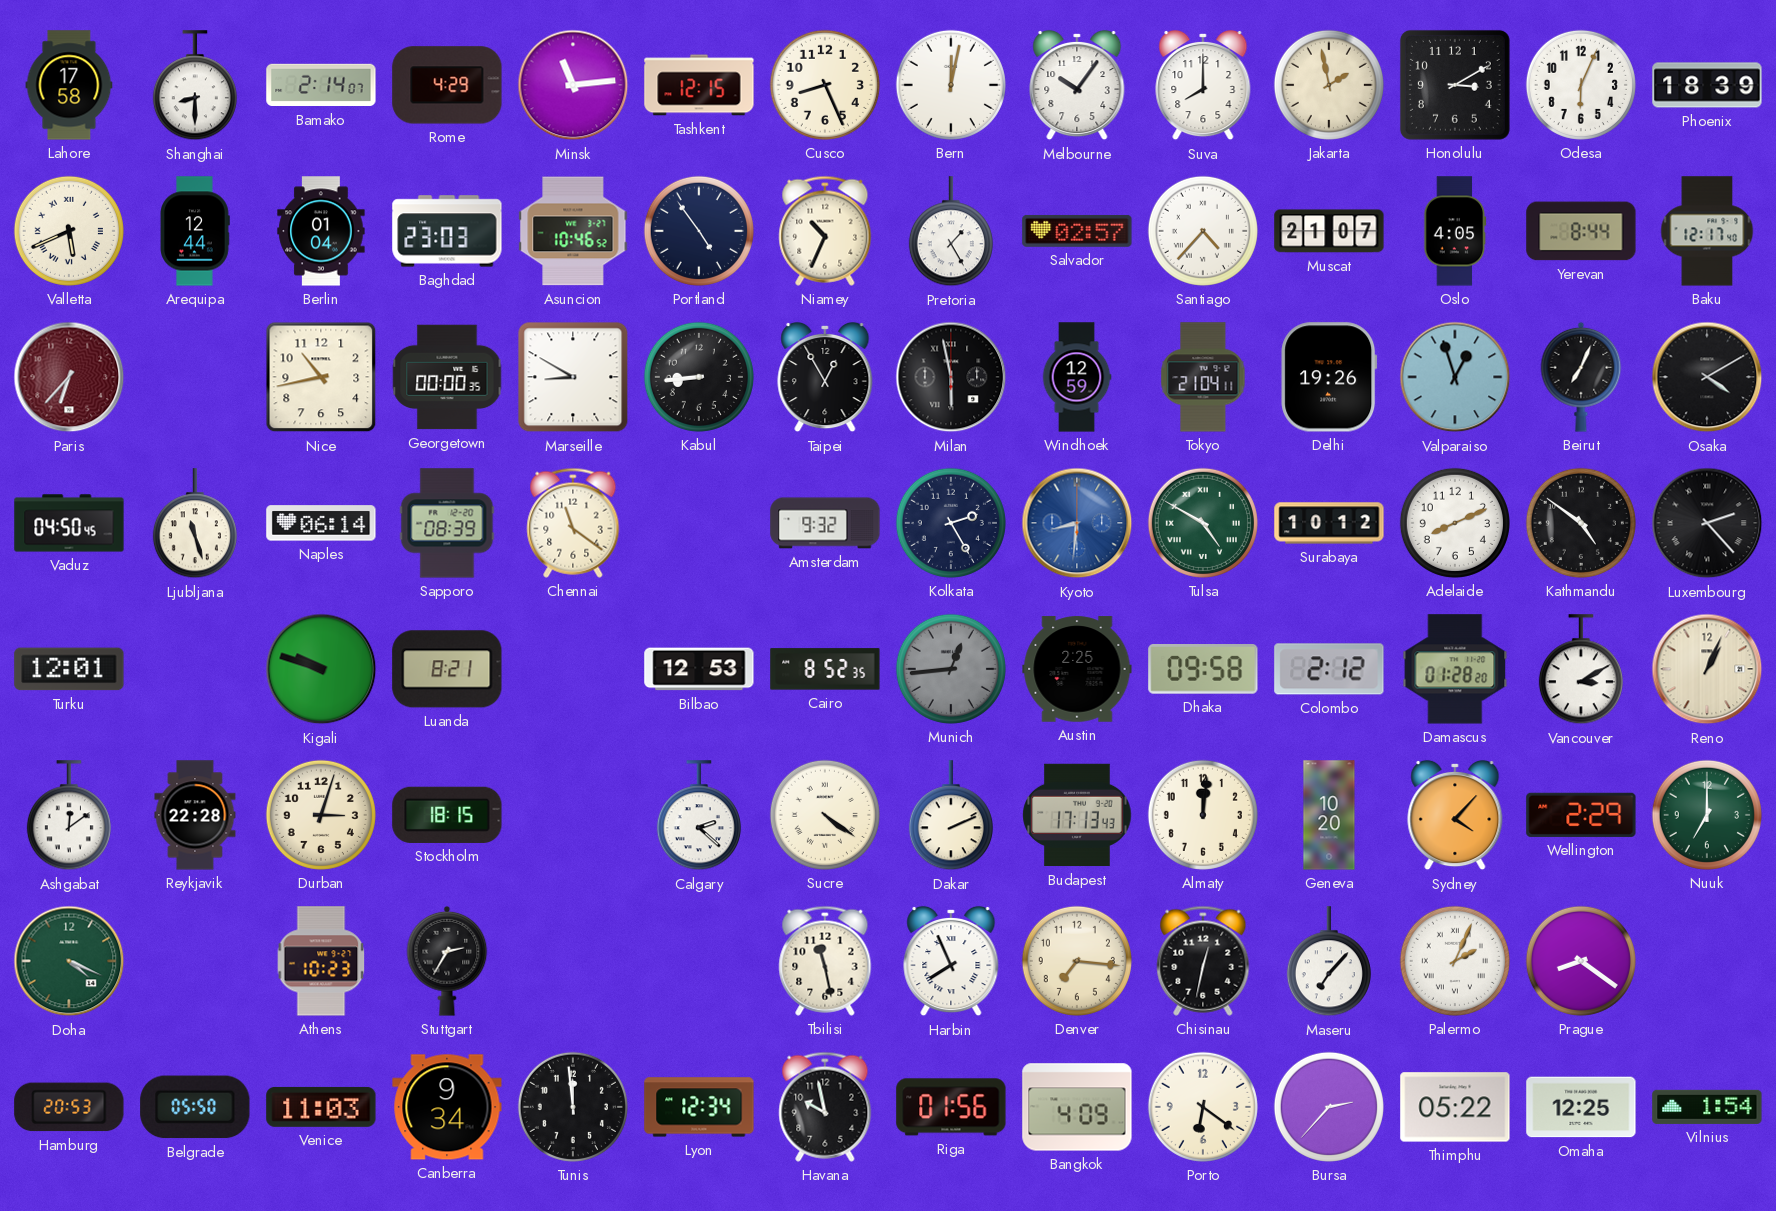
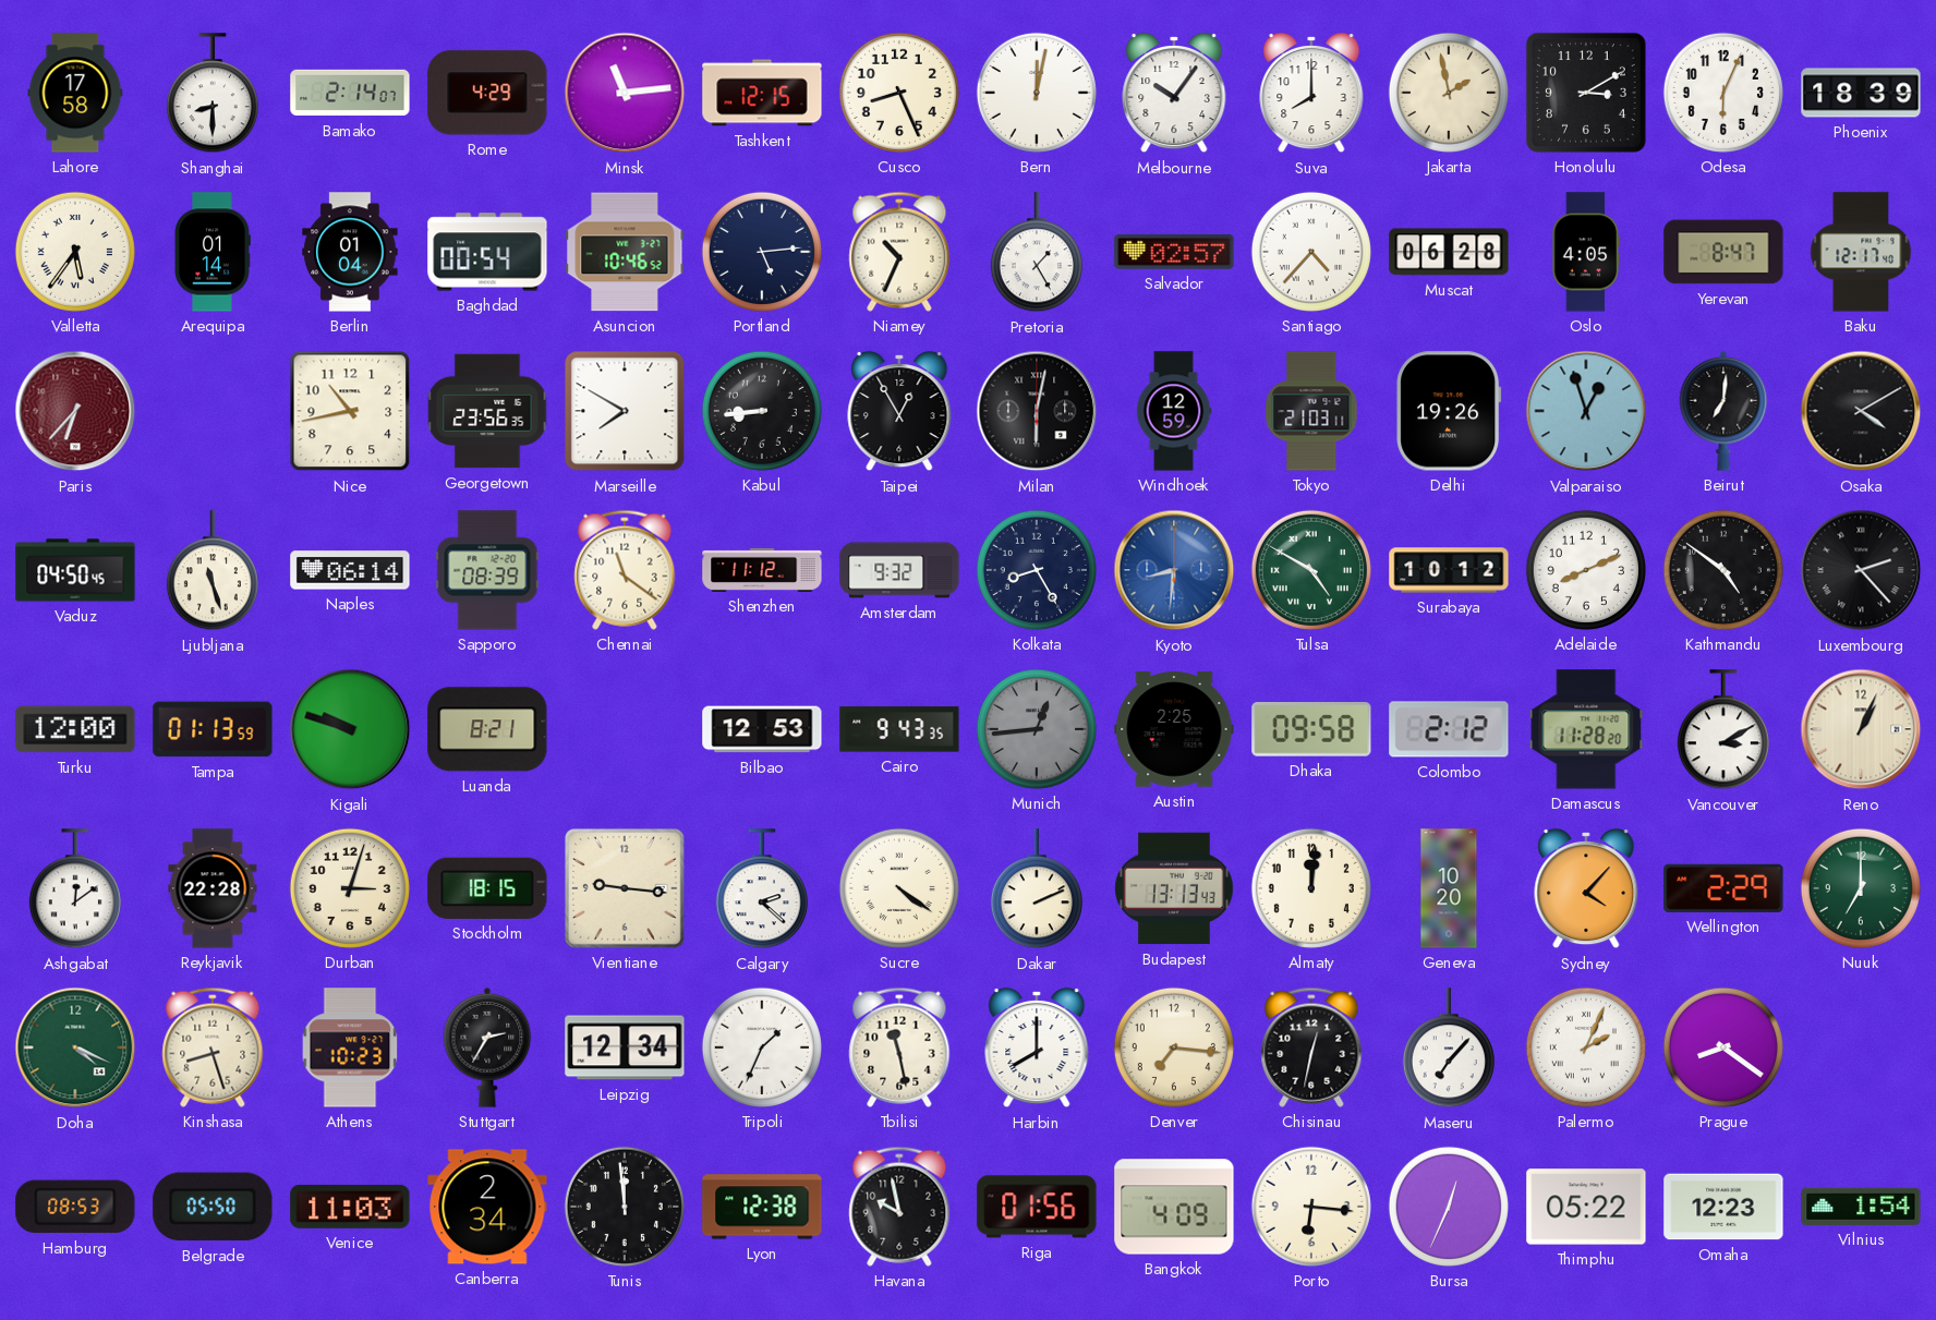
Valletta: 5:41 -> 5:36
Arequipa: 12:44 -> 01:14
Baghdad: 23:03 -> 00:54
Portland: 4:54 -> 5:14
Muscat: 21:07 -> 06:28
Yerevan: 8:44 -> 8:47
Georgetown: 00:00 -> 23:56
Marseille: 8:50 -> 7:50
Milan: 5:58 -> 6:02
Tokyo: 21:04 -> 21:03
Beirut: 7:04 -> 7:01
Shenzhen: none -> 11:12
Kolkata: 2:25 -> 8:25
Turku: 12:01 -> 12:00
Tampa: none -> 01:13
Cairo: 8:52 -> 9:43
Damascus: 01:28 -> 11:28
Vientiane: none -> 9:16
Budapest: 17:13 -> 13:13
Kinshasa: none -> 8:27
Leipzig: none -> 12:34
Tripoli: none -> 1:34
Harbin: 7:56 -> 8:00
Hamburg: 20:53 -> 08:53
Canberra: 9:34 -> 2:34
Lyon: 12:34 -> 12:38
Porto: 6:21 -> 6:16
Bursa: 2:37 -> 12:34
Omaha: 12:25 -> 12:23
